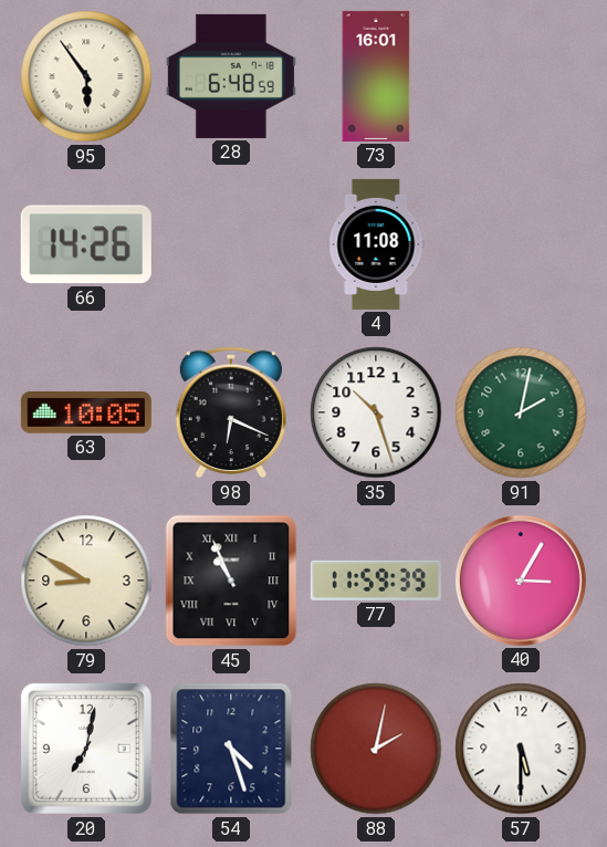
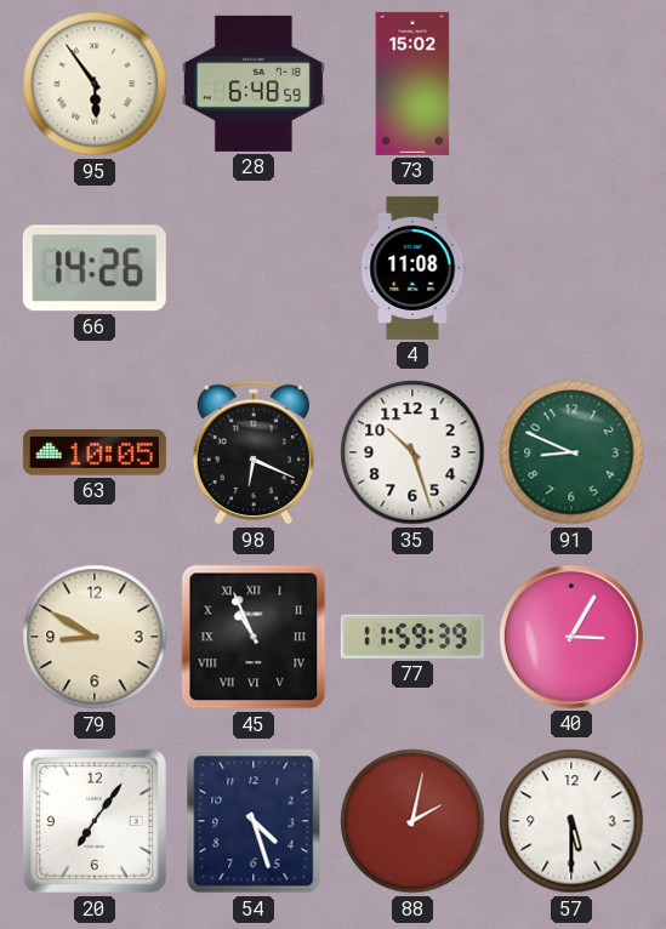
73: 16:01 -> 15:02
91: 2:02 -> 8:49
20: 7:02 -> 7:06
